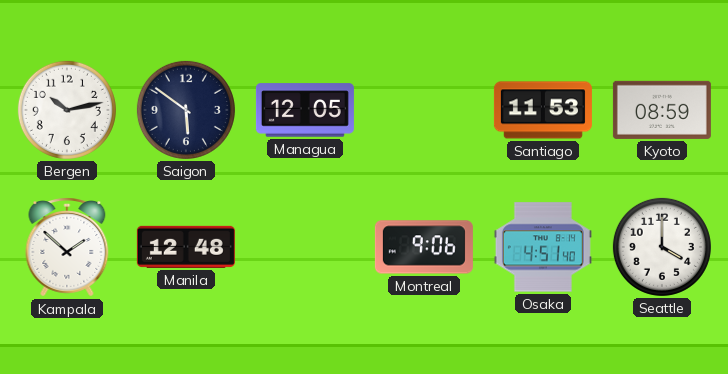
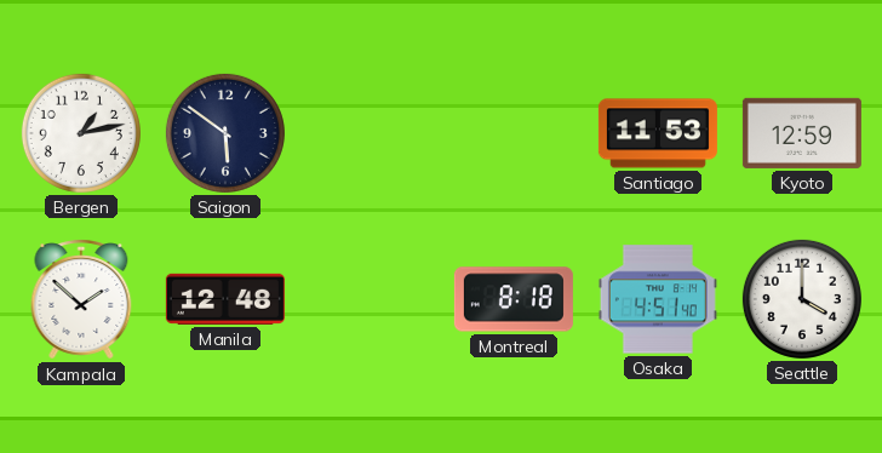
Bergen: 10:13 -> 1:13
Managua: 12:05 -> none
Kyoto: 08:59 -> 12:59
Montreal: 9:06 -> 8:18
